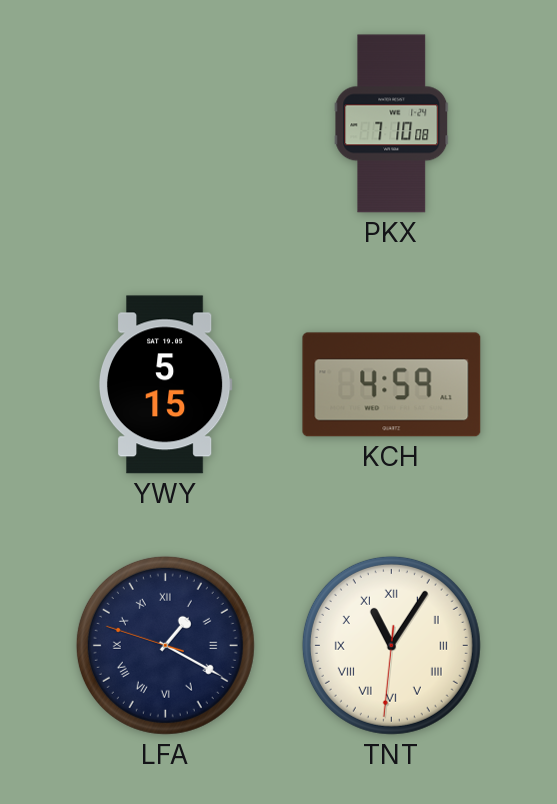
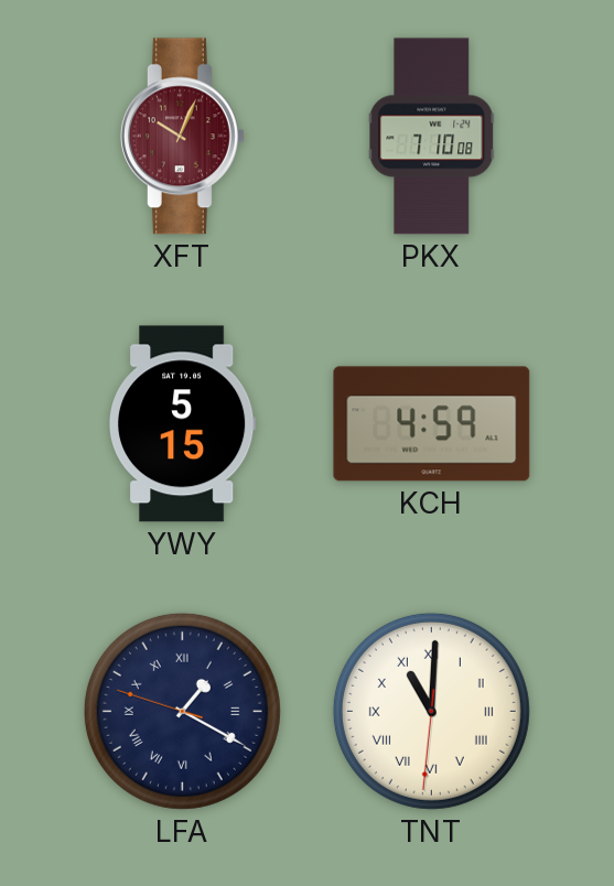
XFT: none -> 10:04
TNT: 11:05 -> 11:00
